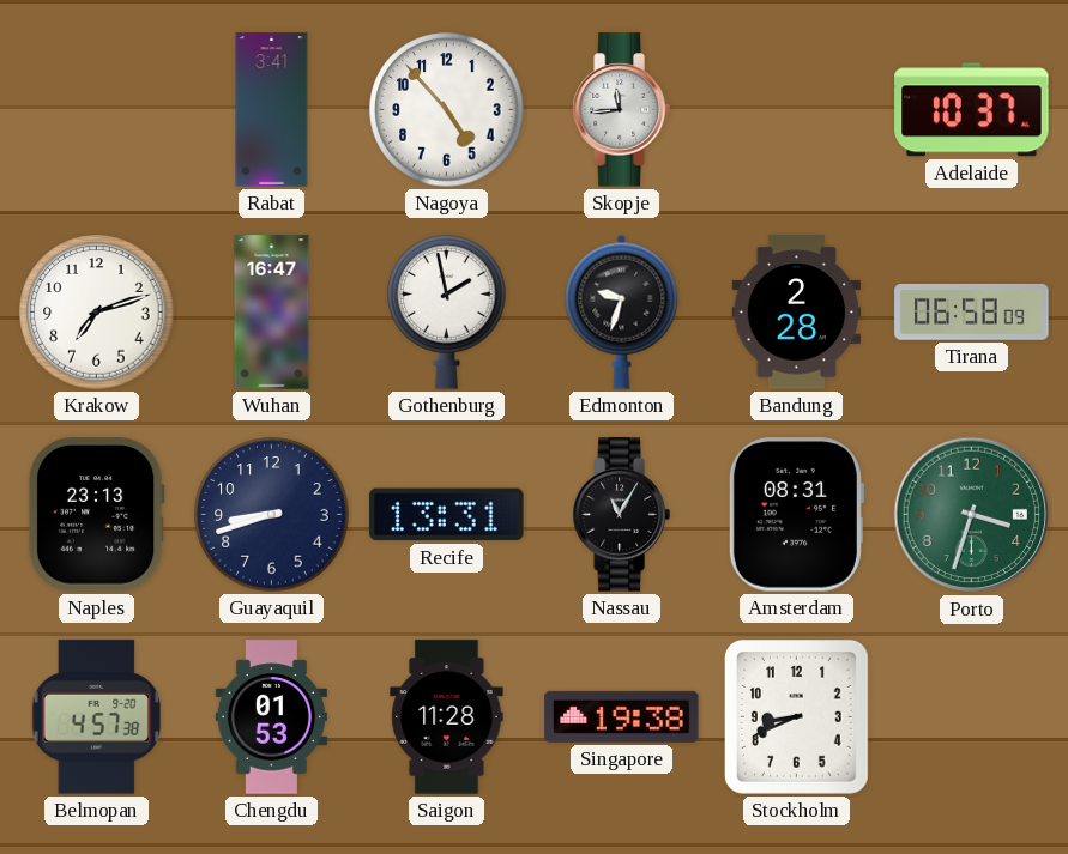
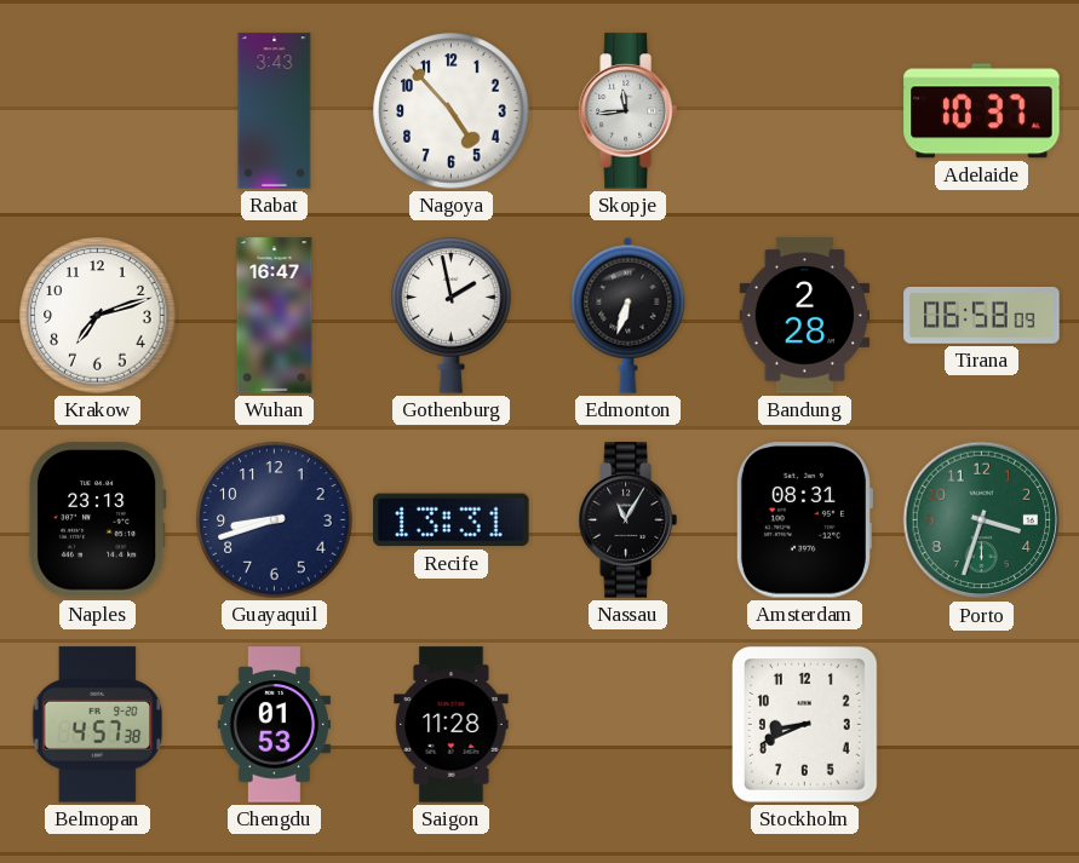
Rabat: 3:41 -> 3:43
Edmonton: 9:33 -> 6:33
Singapore: 19:38 -> none
